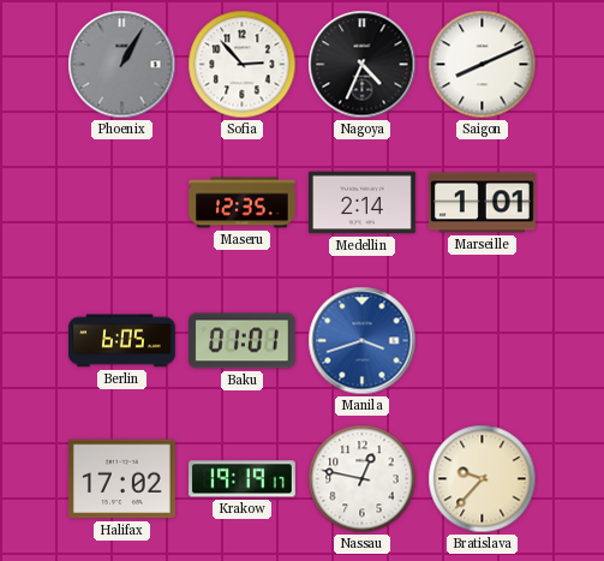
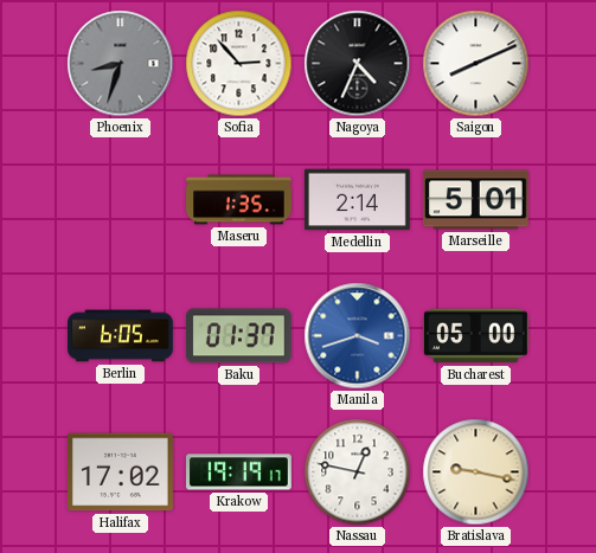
Phoenix: 1:05 -> 8:33
Maseru: 12:35 -> 1:35
Marseille: 1:01 -> 5:01
Baku: 01:01 -> 01:37
Bucharest: none -> 05:00
Bratislava: 9:37 -> 9:17
